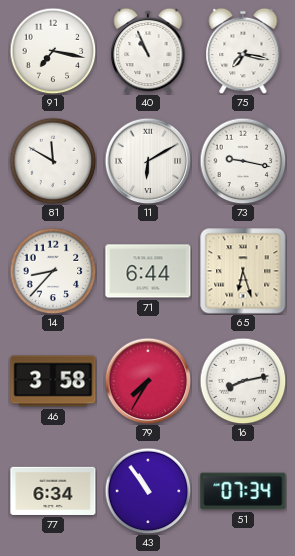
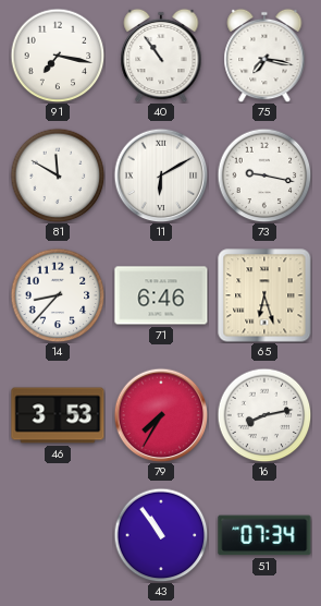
40: 10:56 -> 10:54
71: 6:44 -> 6:46
46: 3:58 -> 3:53
77: 6:34 -> none
